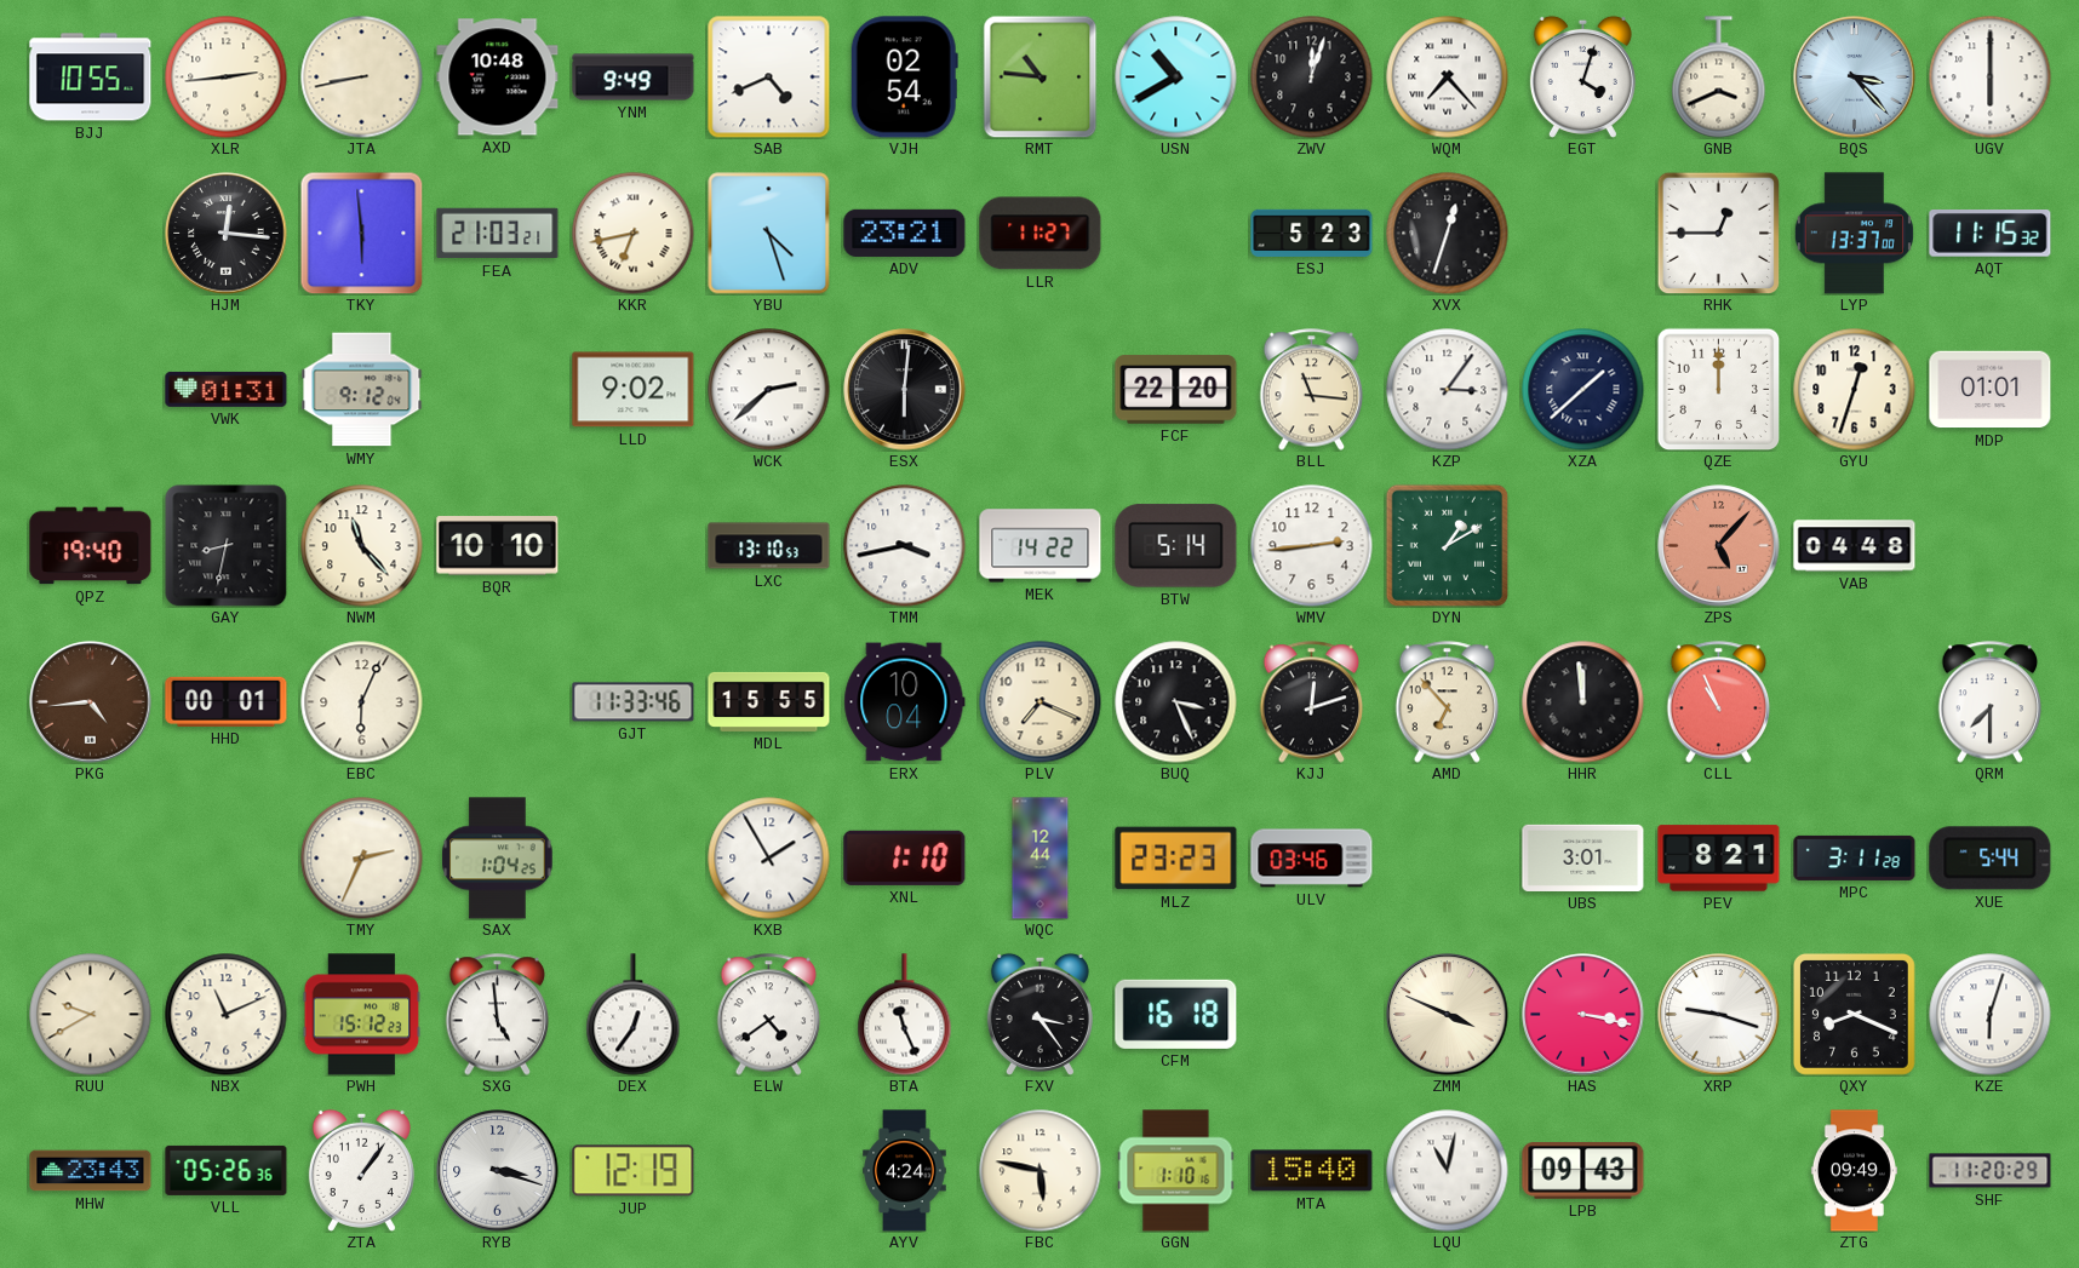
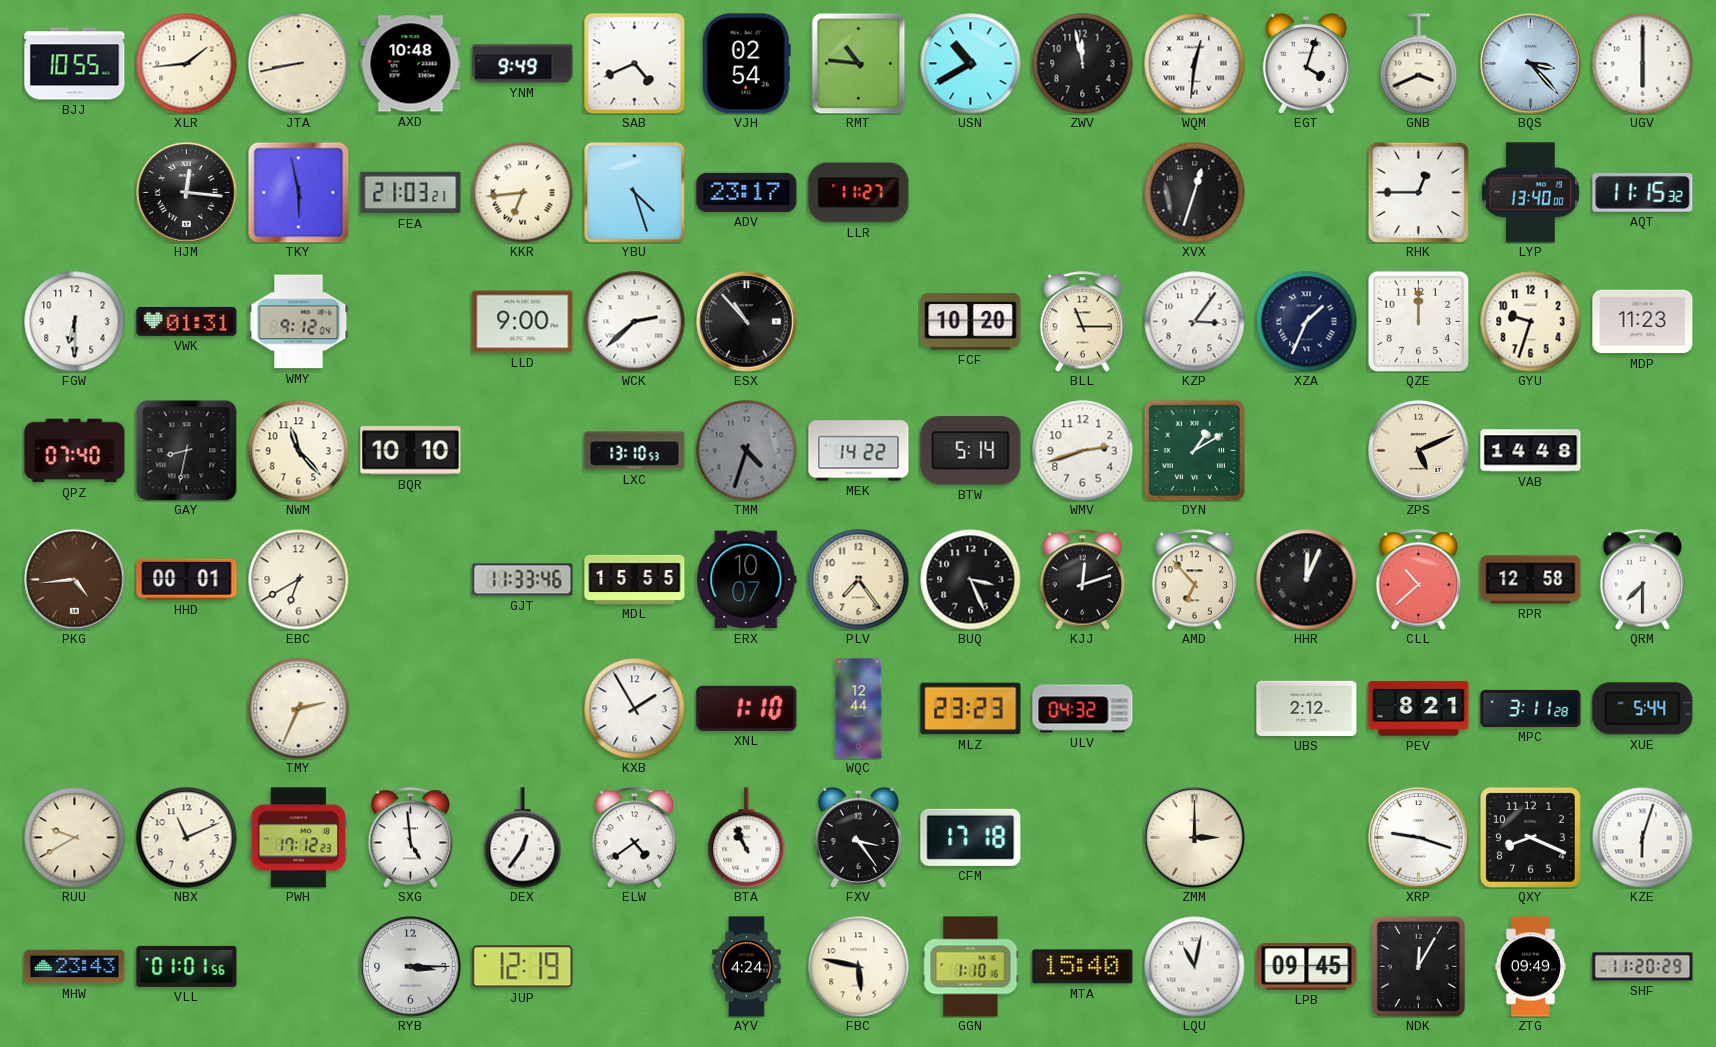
XLR: 2:44 -> 1:44
ZWV: 12:03 -> 11:58
WQM: 7:23 -> 12:31
TKY: 5:59 -> 5:58
KKR: 6:43 -> 6:44
ADV: 23:21 -> 23:17
ESJ: 5:23 -> none
LYP: 13:37 -> 13:40
FGW: none -> 6:30
LLD: 9:02 -> 9:00
ESX: 6:01 -> 10:53
FCF: 22:20 -> 10:20
BLL: 11:16 -> 11:15
XZA: 1:38 -> 1:34
GYU: 12:33 -> 9:33
MDP: 01:01 -> 11:23
QPZ: 19:40 -> 07:40
TMM: 3:43 -> 4:33
TMM dial: white -> grey
WMV: 2:44 -> 2:42
ZPS: 5:07 -> 5:11
ZPS dial: salmon -> cream
VAB: 04:48 -> 14:48
EBC: 6:04 -> 6:40
ERX: 10:04 -> 10:07
PLV: 7:19 -> 7:24
HHR: 11:59 -> 12:04
CLL: 10:56 -> 10:38
RPR: none -> 12:58
SAX: 1:04 -> none
ULV: 03:46 -> 04:32
UBS: 3:01 -> 2:12
PWH: 15:12 -> 17:12
BTA: 11:26 -> 10:56
CFM: 16:18 -> 17:18
ZMM: 3:49 -> 3:00
HAS: 3:17 -> none
VLL: 05:26 -> 01:01
ZTA: 1:06 -> none
RYB: 3:18 -> 3:15
LPB: 09:43 -> 09:45
NDK: none -> 12:05
